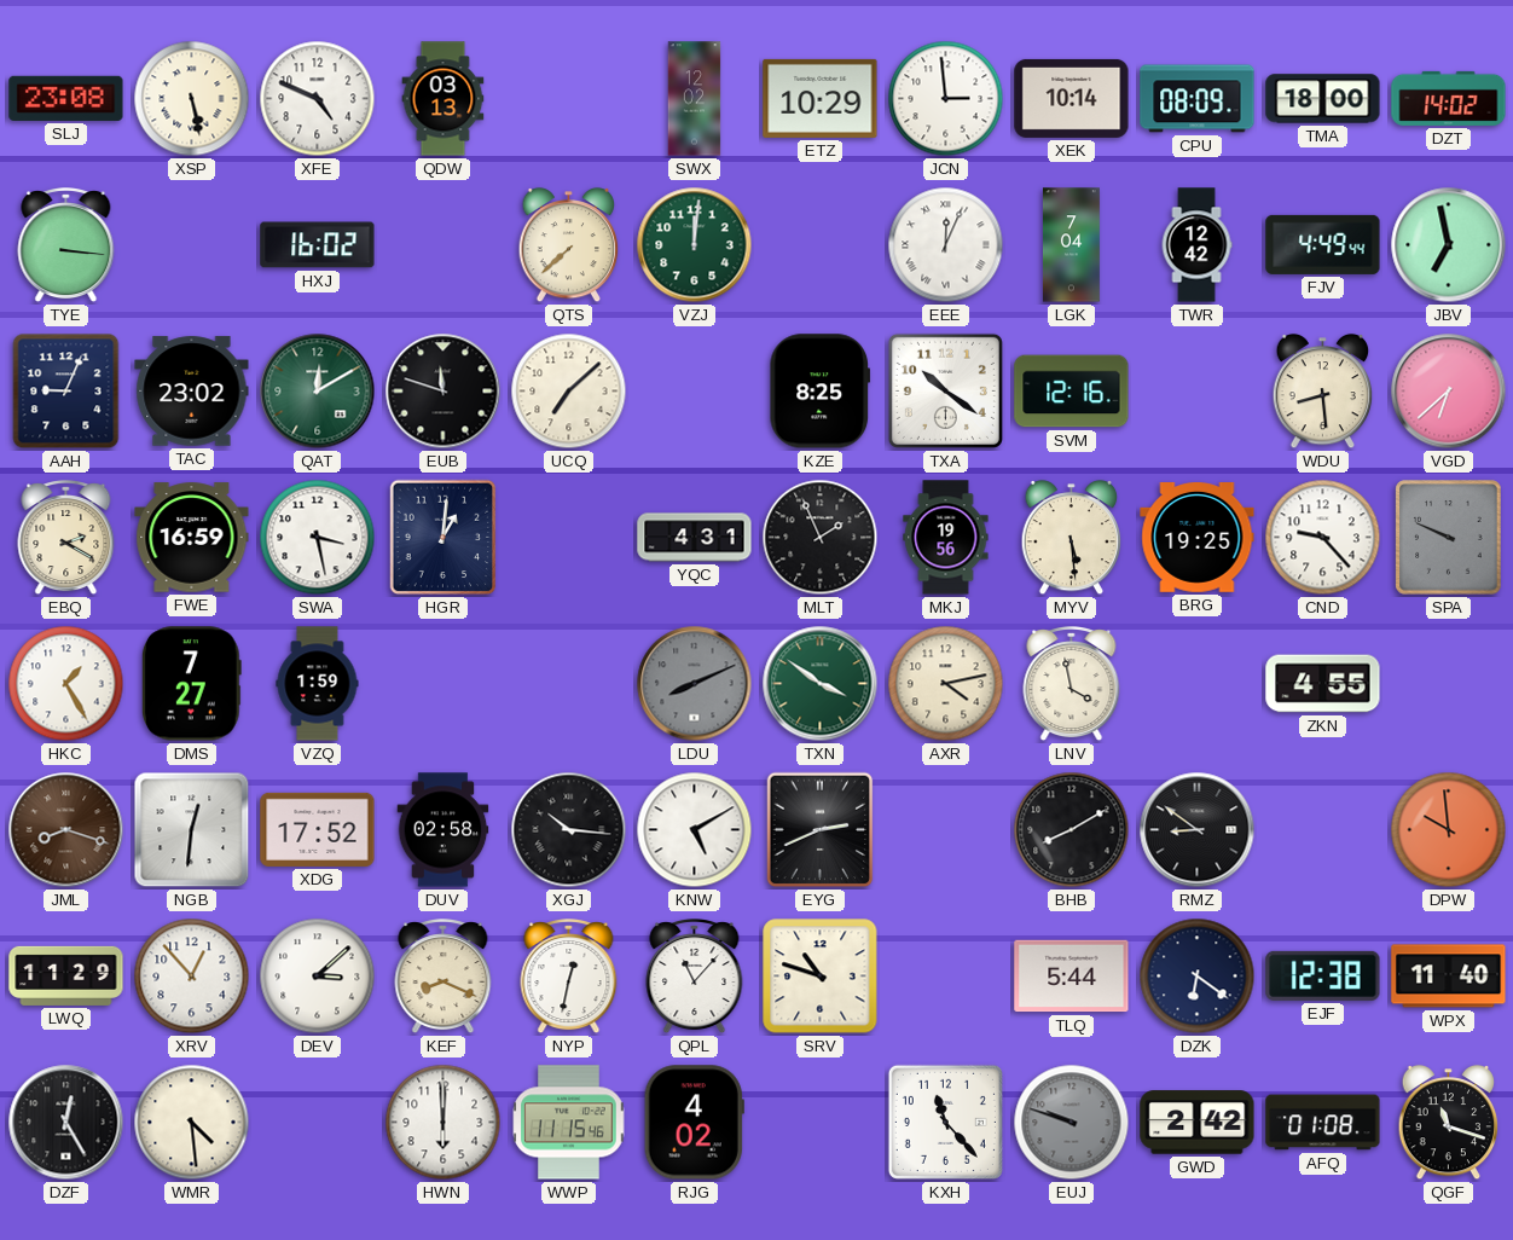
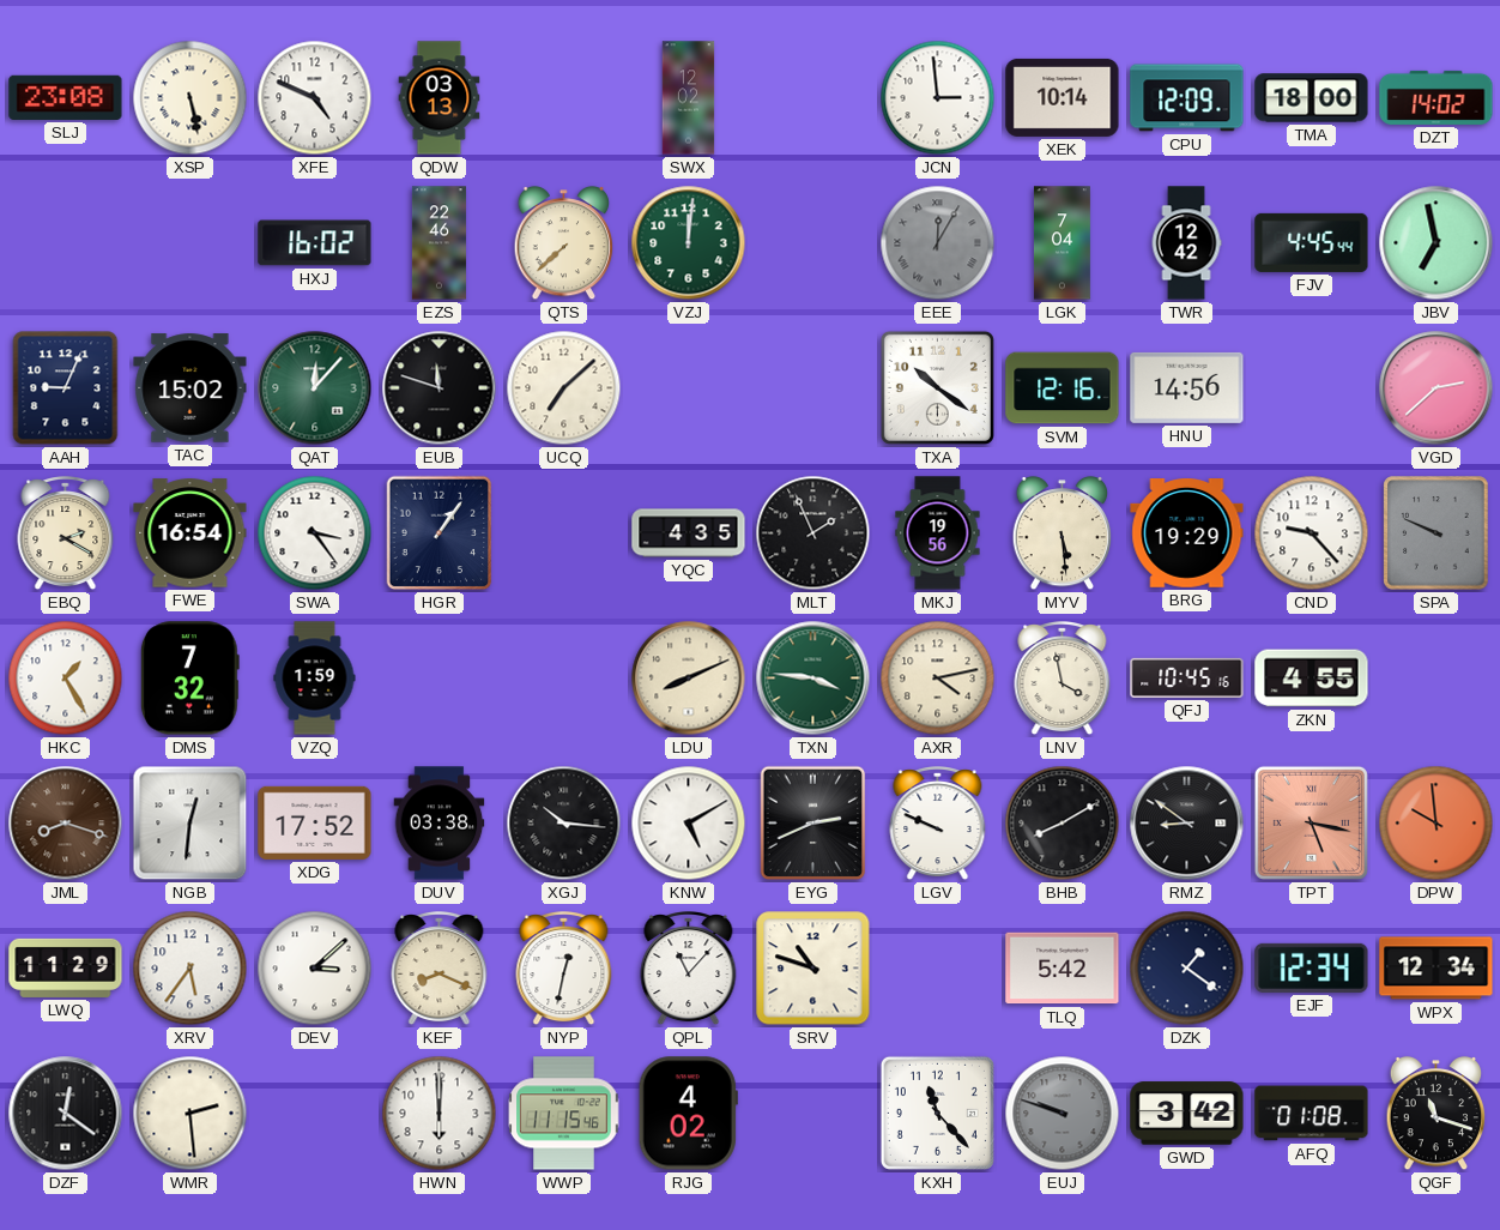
ETZ: 10:29 -> none
CPU: 08:09 -> 12:09
TYE: 3:16 -> none
EZS: none -> 22:46
EEE: 12:04 -> 12:05
EEE dial: white -> grey
FJV: 4:49 -> 4:45
TAC: 23:02 -> 15:02
QAT: 12:10 -> 12:07
KZE: 8:25 -> none
HNU: none -> 14:56
WDU: 8:29 -> none
VGD: 6:38 -> 2:38
FWE: 16:59 -> 16:54
SWA: 3:28 -> 3:24
HGR: 1:01 -> 1:06
YQC: 4:31 -> 4:35
BRG: 19:25 -> 19:29
DMS: 7:27 -> 7:32
LDU dial: grey -> cream
TXN: 3:51 -> 3:46
QFJ: none -> 10:45
DUV: 02:58 -> 03:38
LGV: none -> 9:49
TPT: none -> 5:17
XRV: 12:53 -> 5:36
TLQ: 5:44 -> 5:42
DZK: 6:21 -> 1:21
EJF: 12:38 -> 12:34
WPX: 11:40 -> 12:34
DZF: 12:25 -> 12:21
WMR: 4:29 -> 2:29
GWD: 2:42 -> 3:42
